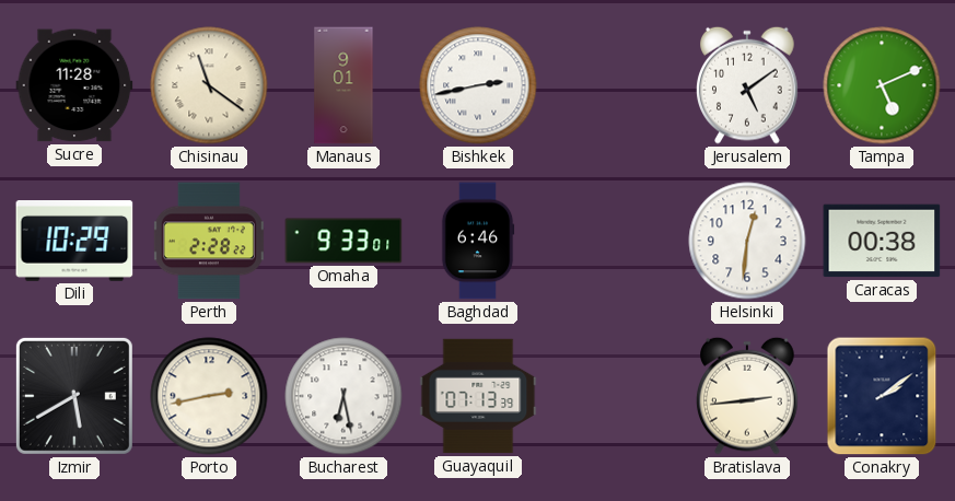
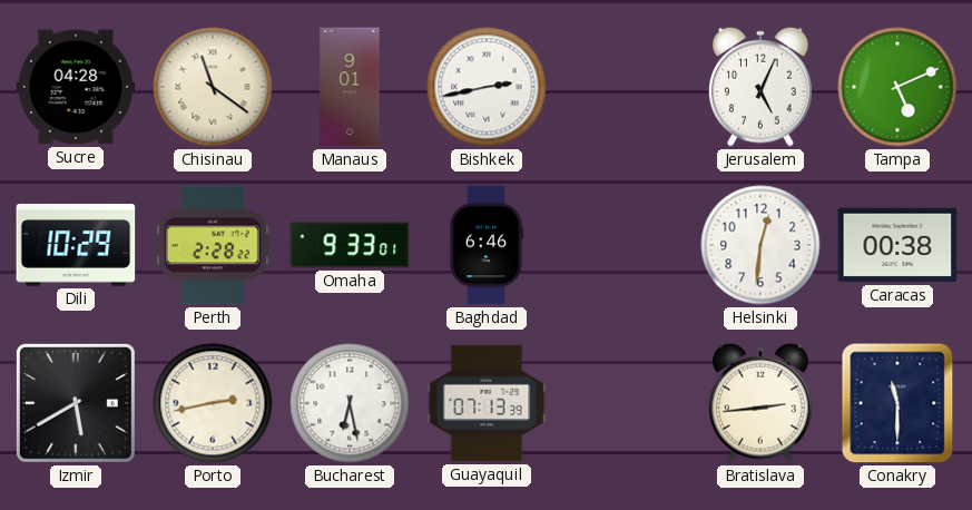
Sucre: 11:28 -> 04:28
Jerusalem: 5:09 -> 5:04
Conakry: 2:09 -> 11:30
